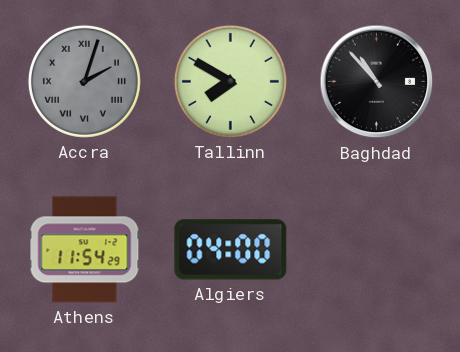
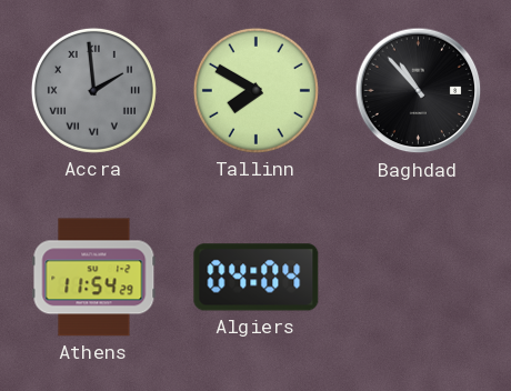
Accra: 2:03 -> 1:59
Algiers: 04:00 -> 04:04
